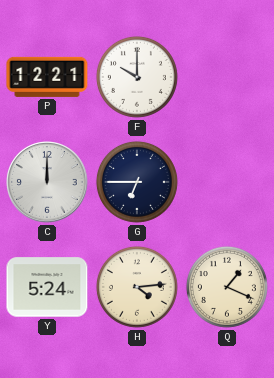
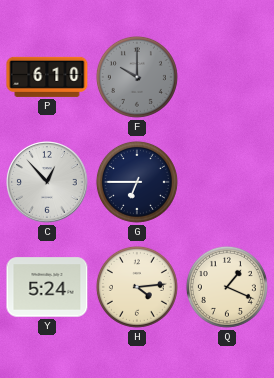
P: 12:21 -> 6:10
F dial: white -> grey
C: 12:00 -> 12:53
